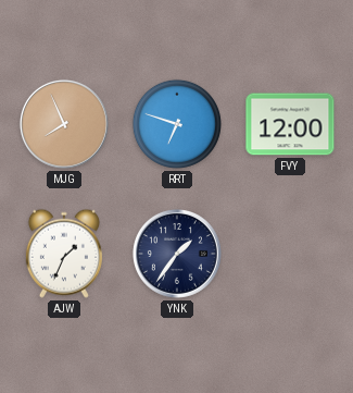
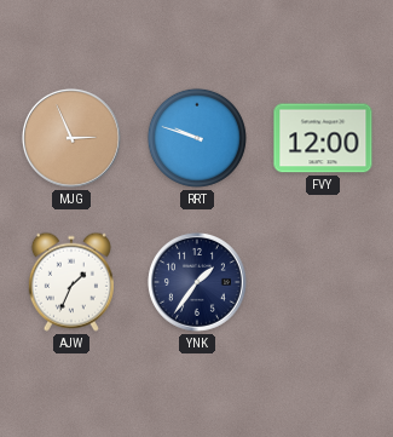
MJG: 7:56 -> 2:56
RRT: 6:48 -> 9:48
